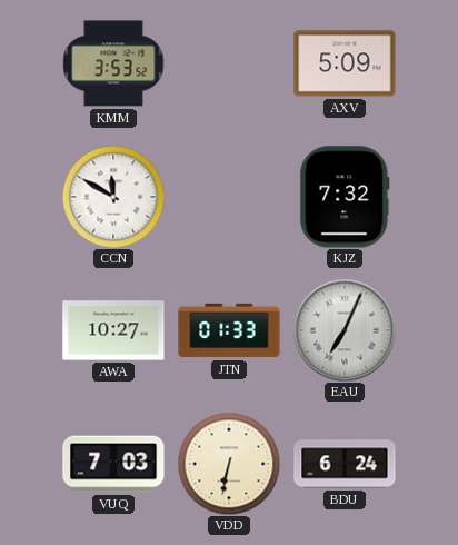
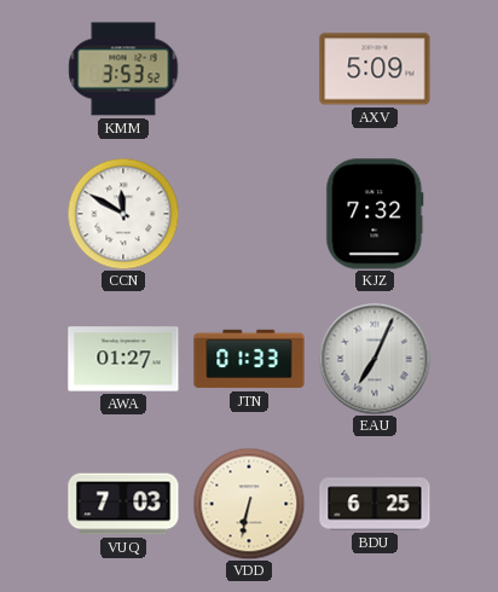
AWA: 10:27 -> 01:27
BDU: 6:24 -> 6:25
